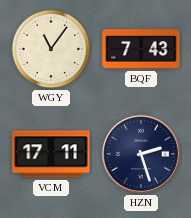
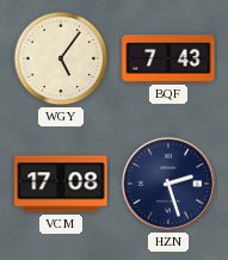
WGY: 11:06 -> 5:06
VCM: 17:11 -> 17:08
